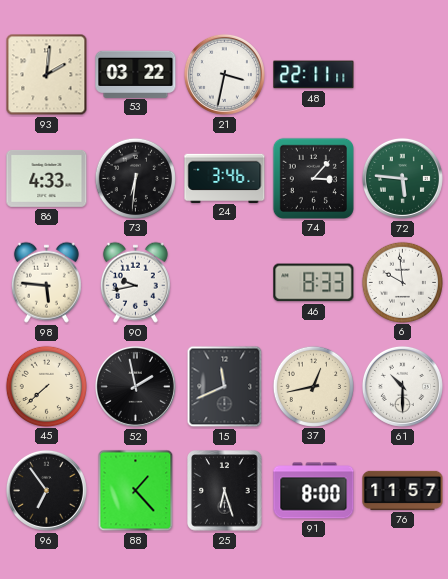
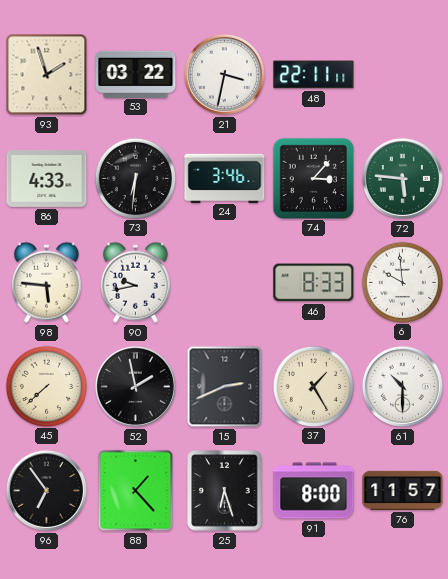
93: 2:01 -> 1:57
15: 11:41 -> 2:41
37: 12:43 -> 1:25
